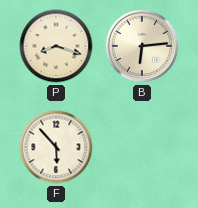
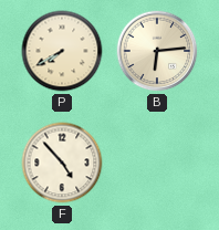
P: 8:18 -> 7:40
F: 5:53 -> 4:53
